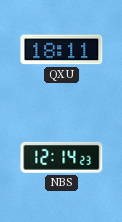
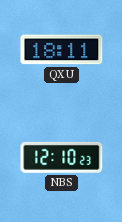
NBS: 12:14 -> 12:10
